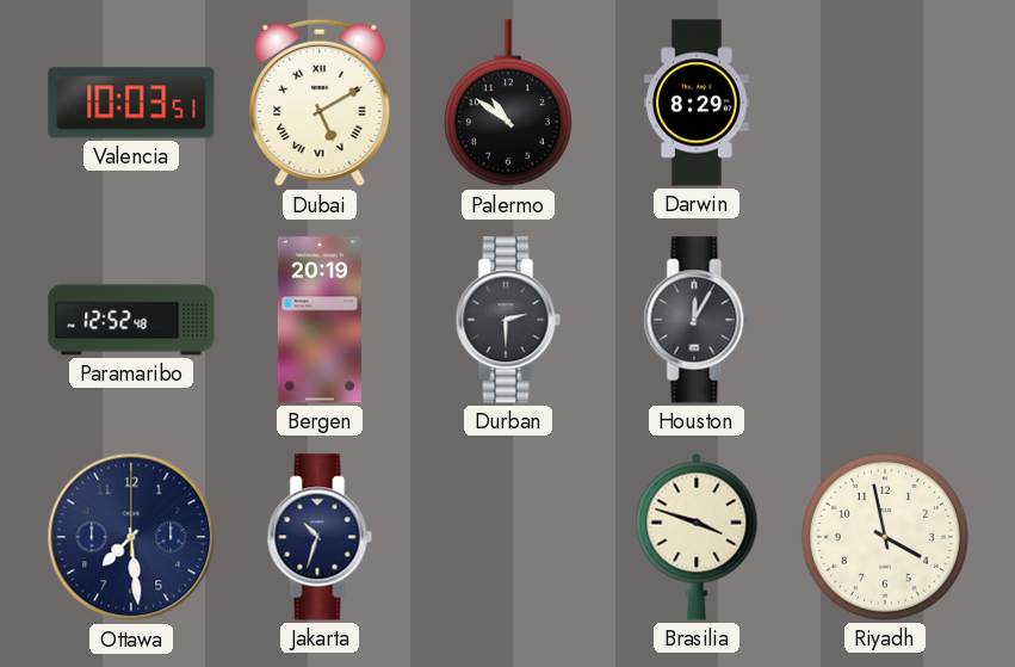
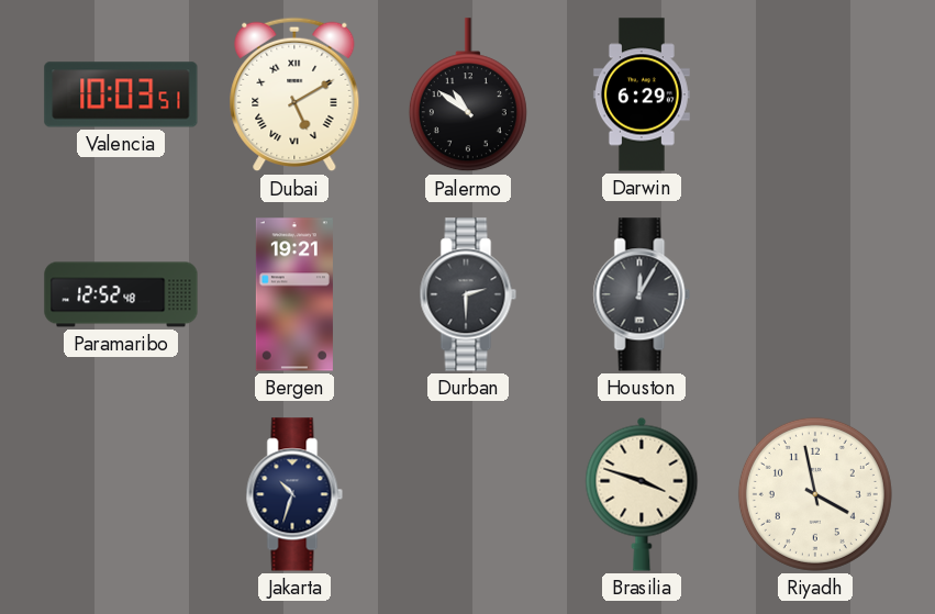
Darwin: 8:29 -> 6:29
Bergen: 20:19 -> 19:21
Ottawa: 7:29 -> none
